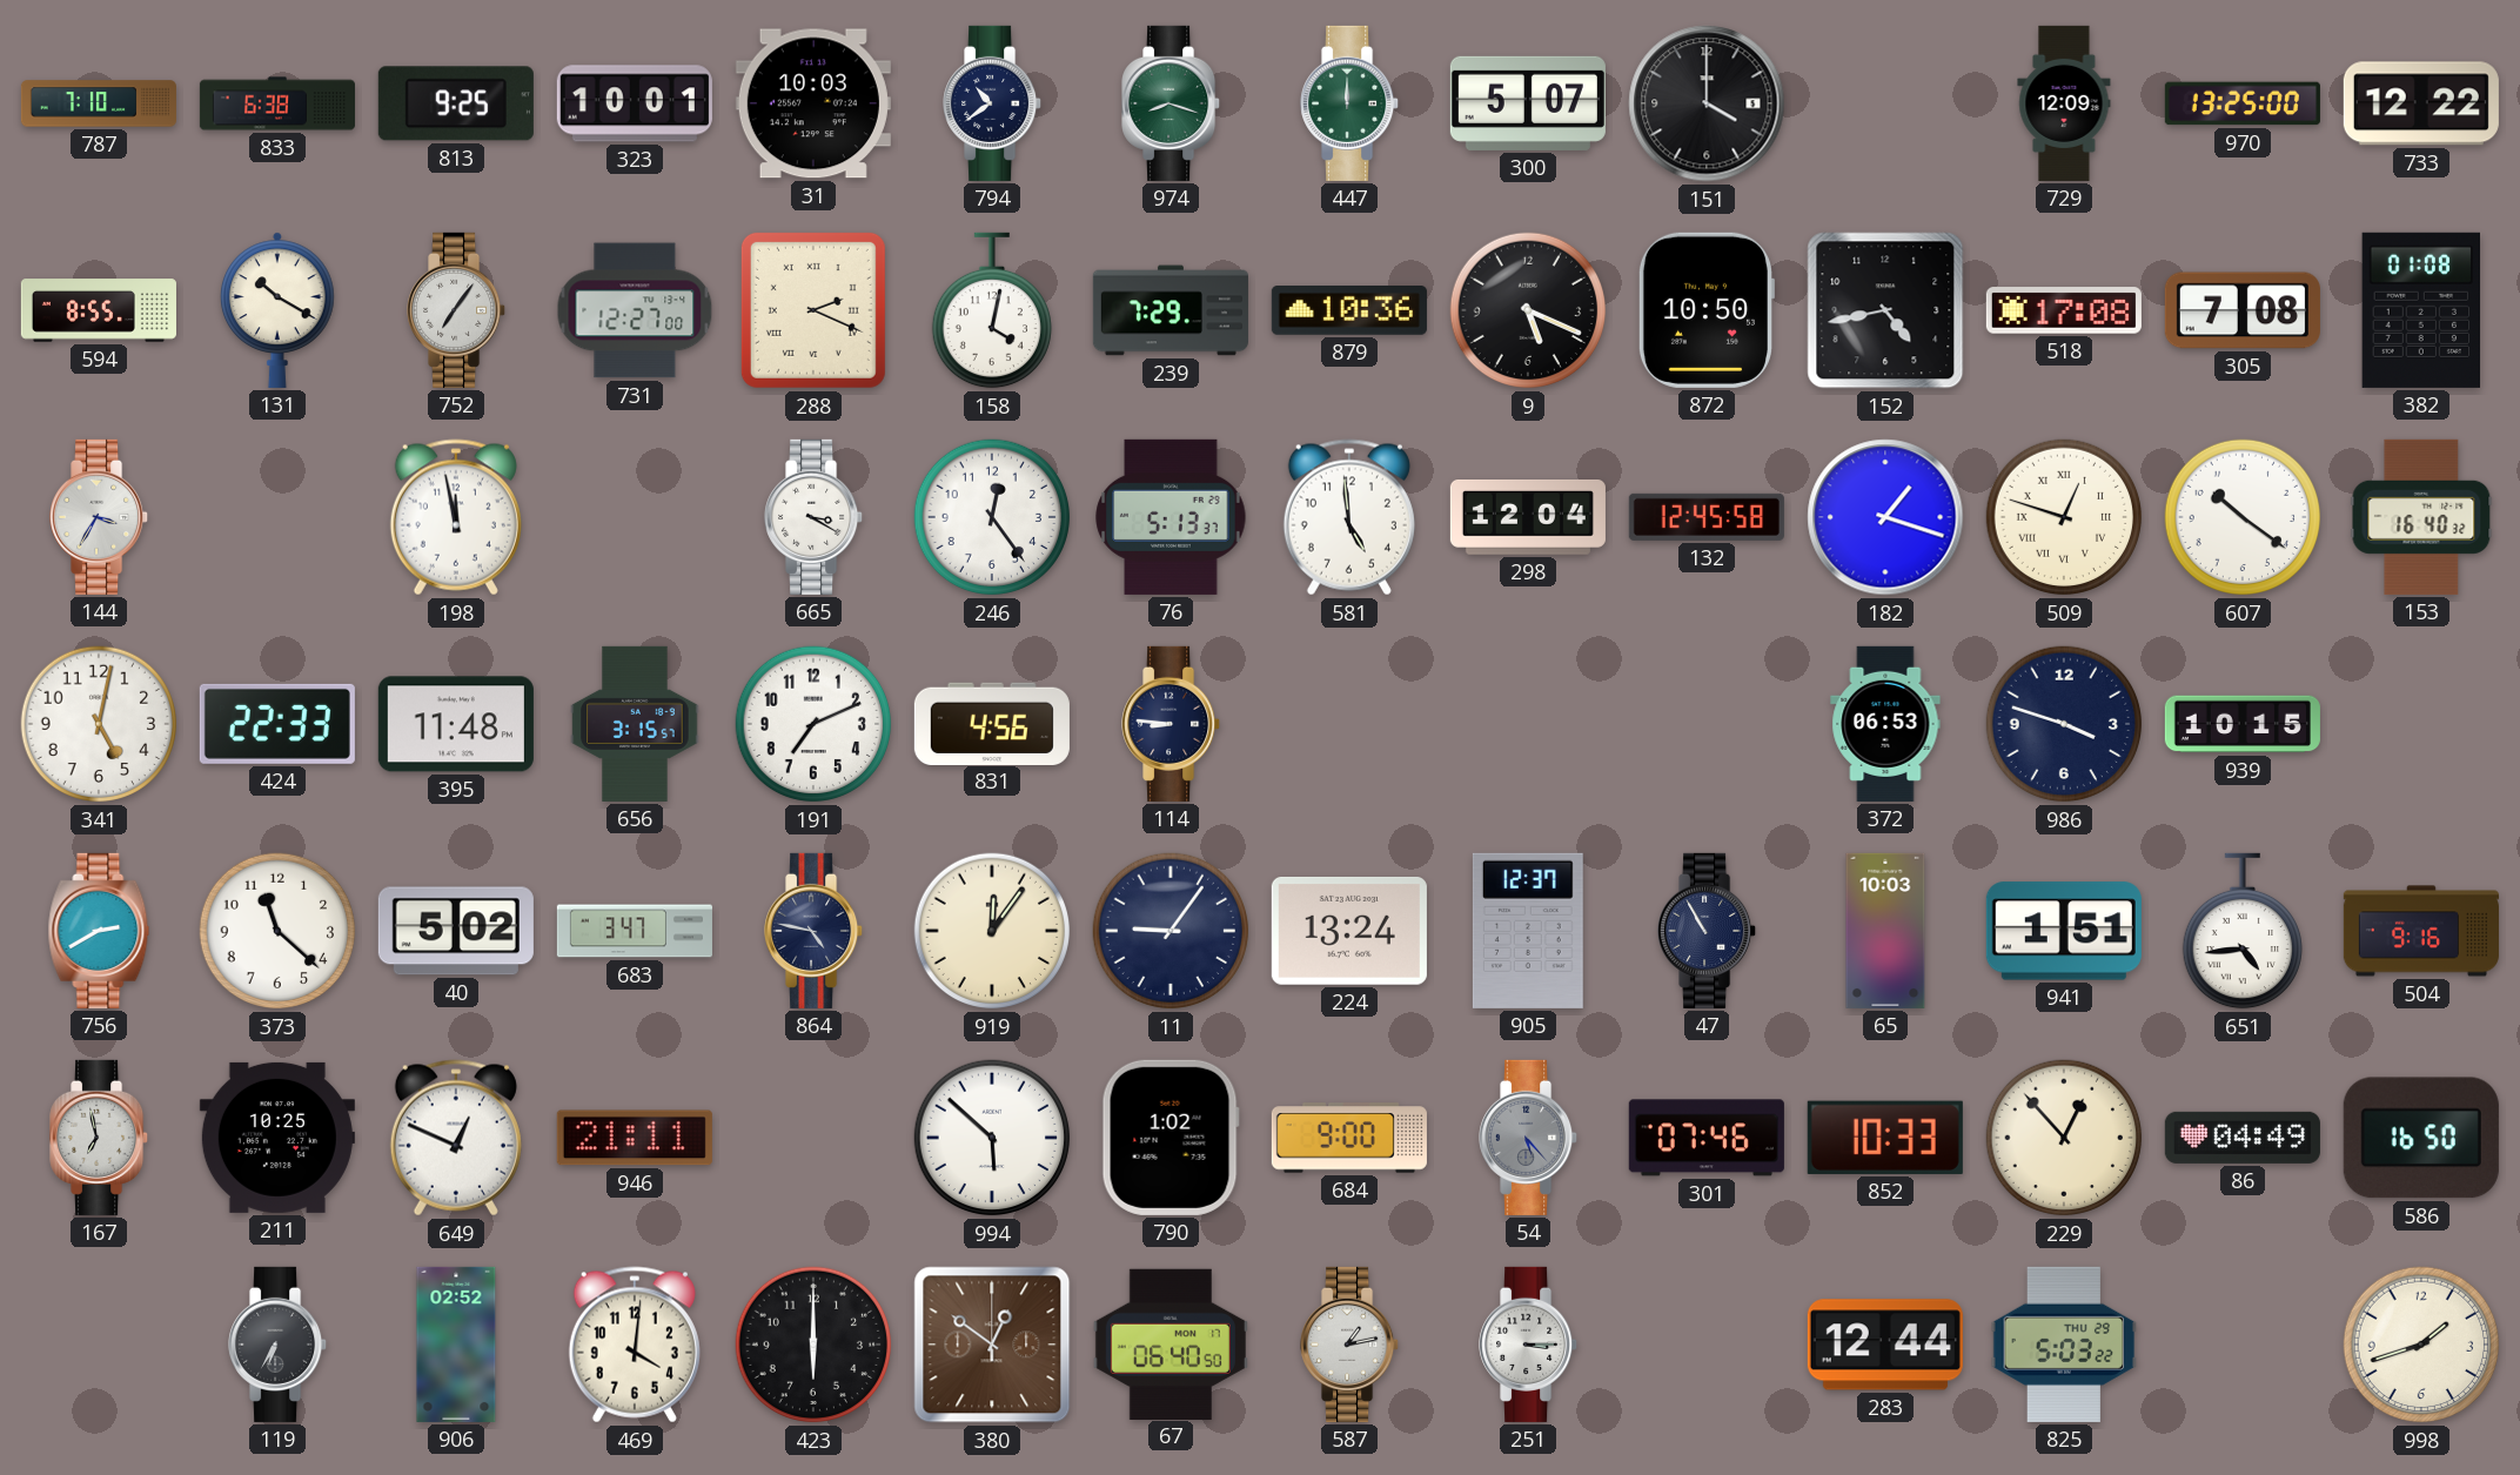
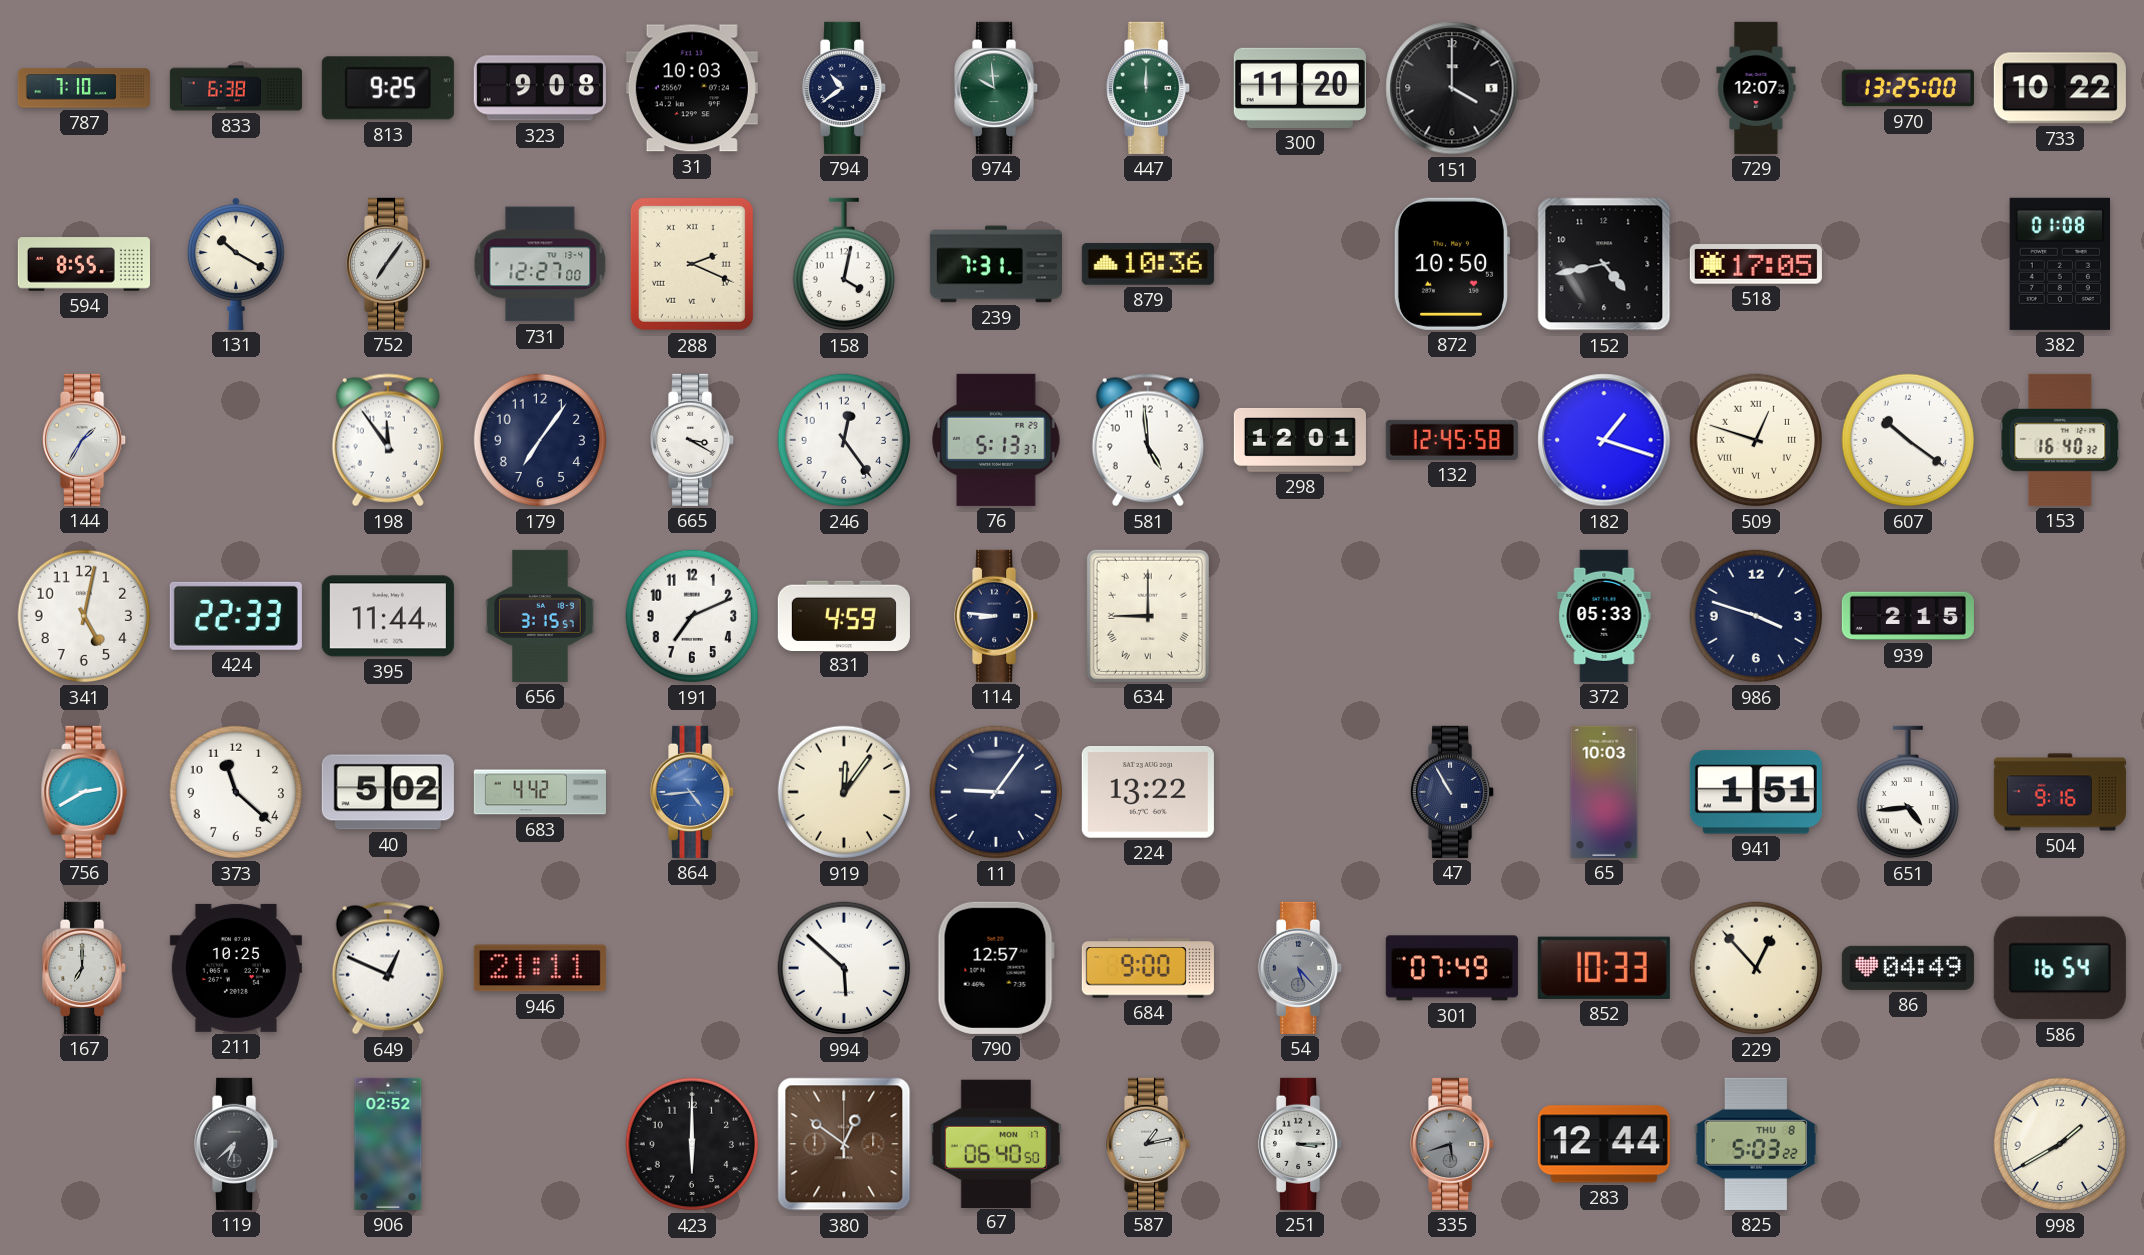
323: 10:01 -> 9:08
974: 8:18 -> 9:59
300: 5:07 -> 11:20
729: 12:09 -> 12:07
733: 12:22 -> 10:22
239: 7:29 -> 7:31
9: 5:19 -> none
518: 17:08 -> 17:05
305: 7:08 -> none
144: 3:35 -> 1:35
198: 11:58 -> 11:54
179: none -> 7:06
298: 12:04 -> 12:01
395: 11:48 -> 11:44
831: 4:56 -> 4:59
634: none -> 9:00
372: 06:53 -> 05:33
939: 10:15 -> 2:15
683: 3:47 -> 4:42
864: 4:47 -> 4:44
864 dial: navy -> blue
224: 13:24 -> 13:22
905: 12:37 -> none
167: 6:58 -> 7:00
790: 1:02 -> 12:57
301: 07:46 -> 07:49
586: 16:50 -> 16:54
119: 6:35 -> 6:38
469: 4:01 -> none
335: none -> 5:42
825 date: THU 29 -> THU 8
998: 1:42 -> 1:40
